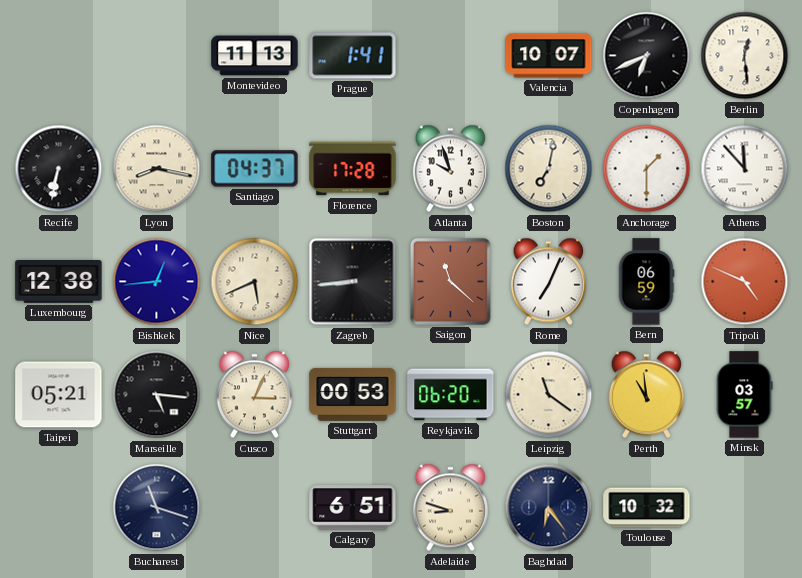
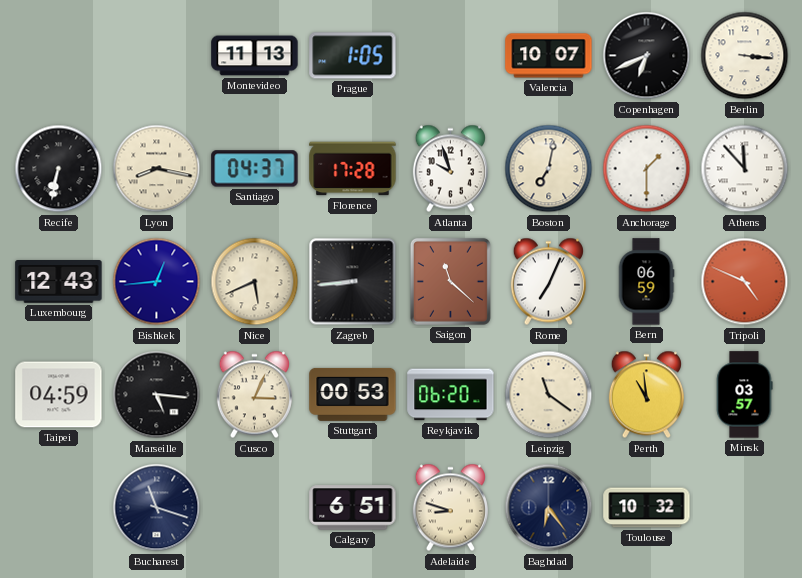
Prague: 1:41 -> 1:05
Berlin: 12:29 -> 3:16
Luxembourg: 12:38 -> 12:43
Taipei: 05:21 -> 04:59
